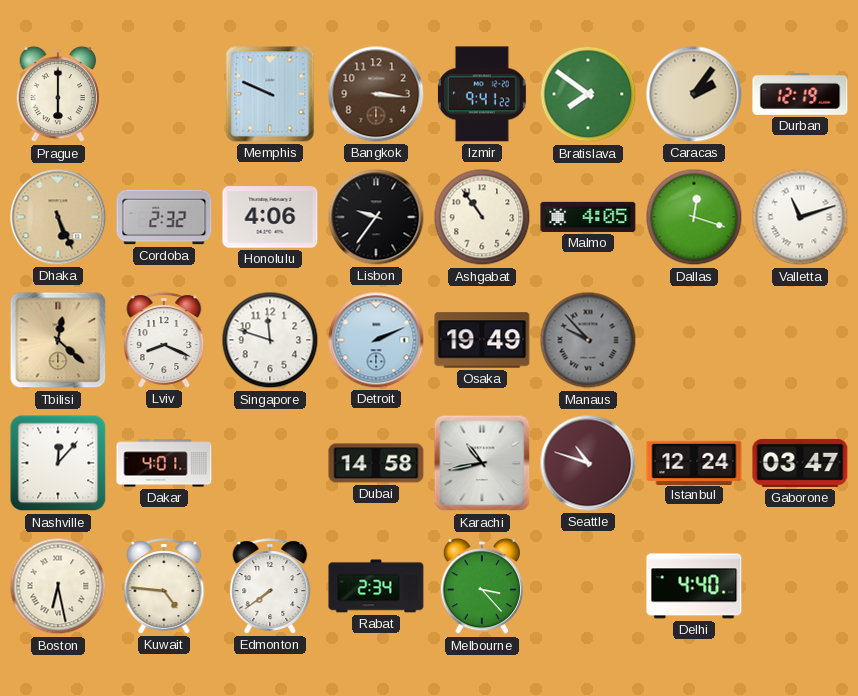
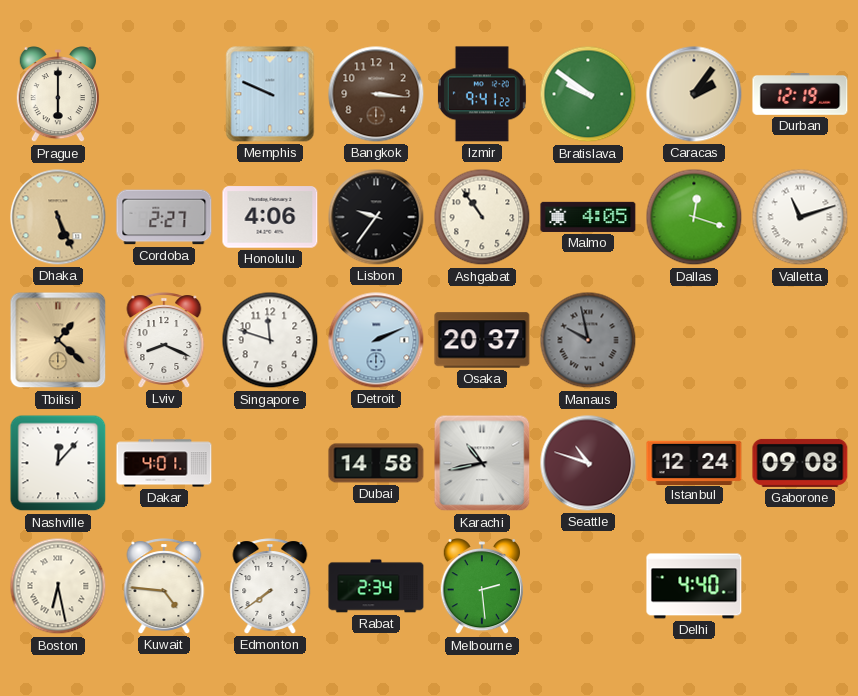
Bratislava: 7:51 -> 9:51
Cordoba: 2:32 -> 2:27
Tbilisi: 12:22 -> 1:22
Osaka: 19:49 -> 20:37
Manaus: 9:53 -> 9:58
Gaborone: 03:47 -> 09:08
Melbourne: 3:23 -> 2:29
